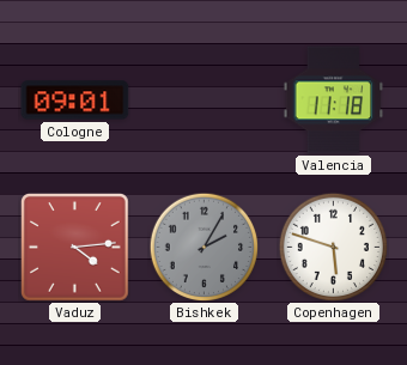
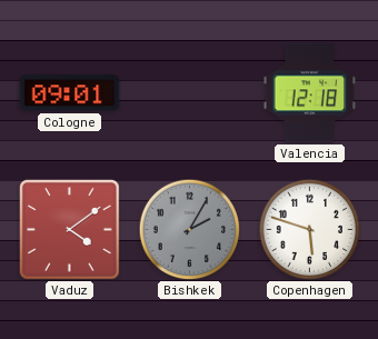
Valencia: 11:18 -> 12:18
Vaduz: 4:14 -> 4:09
